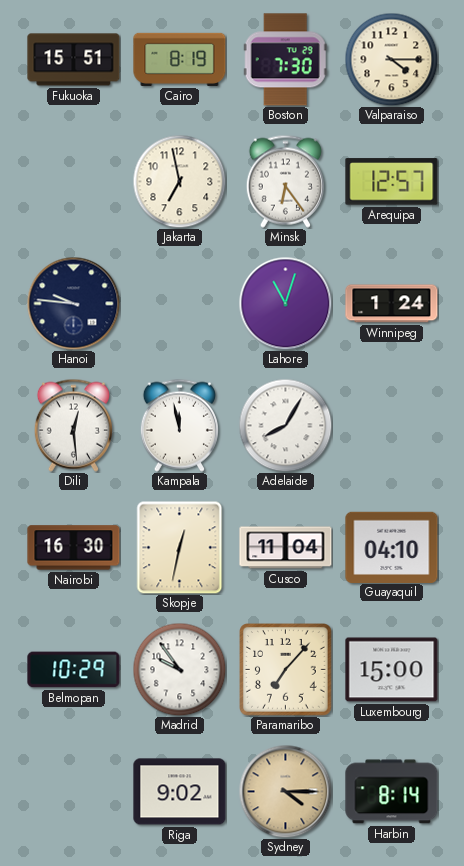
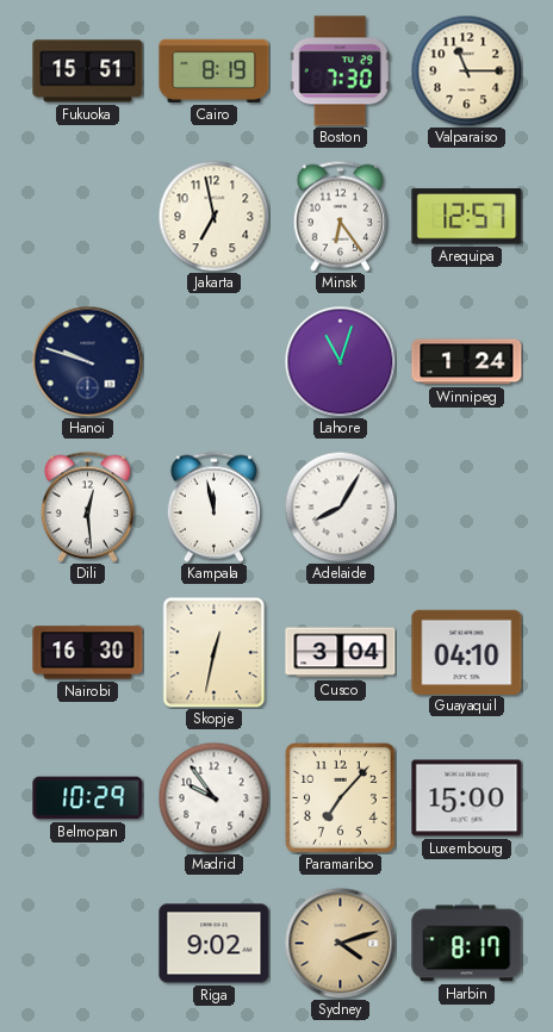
Valparaiso: 4:15 -> 11:15
Hanoi: 9:46 -> 9:48
Cusco: 11:04 -> 3:04
Sydney: 4:15 -> 4:12
Harbin: 8:14 -> 8:17
